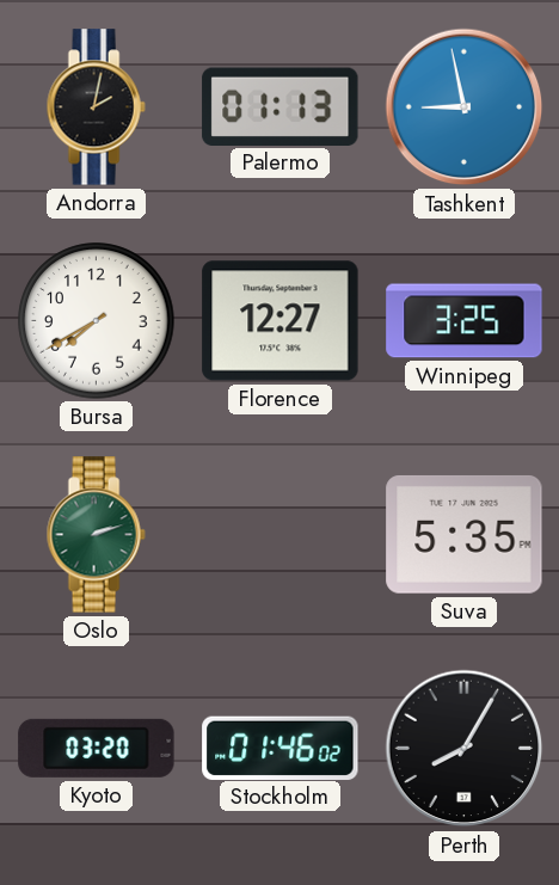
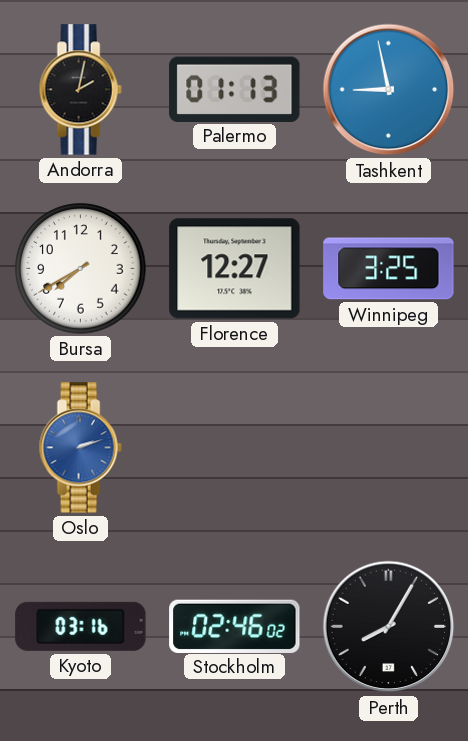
Oslo dial: green -> blue
Suva: 5:35 -> none
Kyoto: 03:20 -> 03:16
Stockholm: 01:46 -> 02:46
